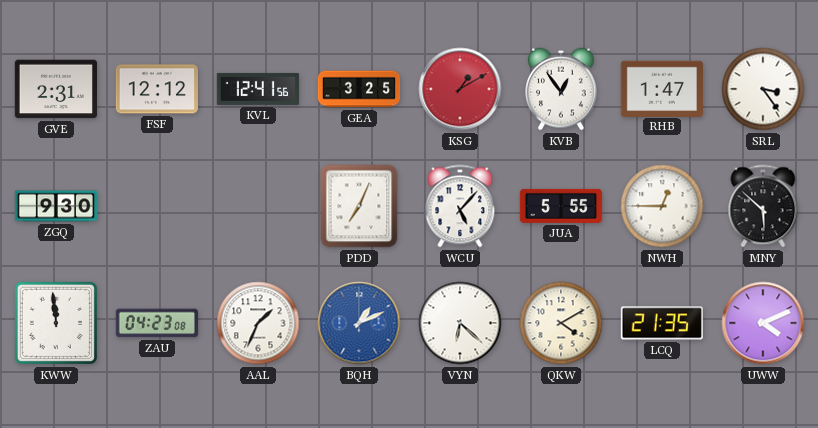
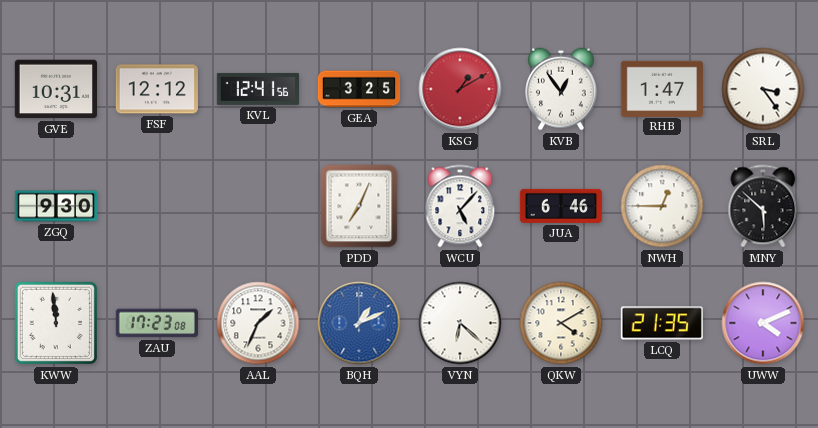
GVE: 2:31 -> 10:31
JUA: 5:55 -> 6:46
ZAU: 04:23 -> 17:23
